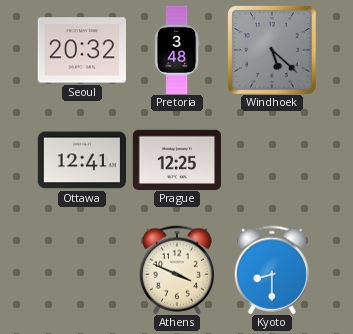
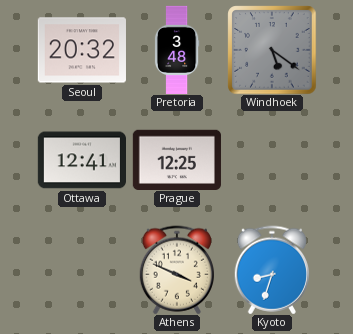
Windhoek: 5:22 -> 5:21
Kyoto: 8:30 -> 8:33
